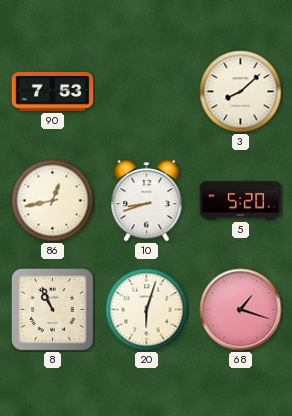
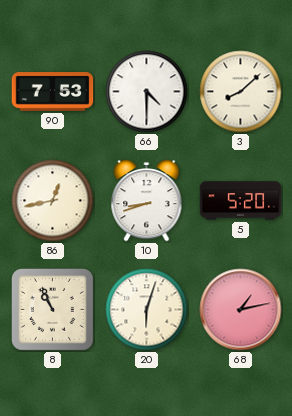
66: none -> 4:30
68: 1:18 -> 1:13
